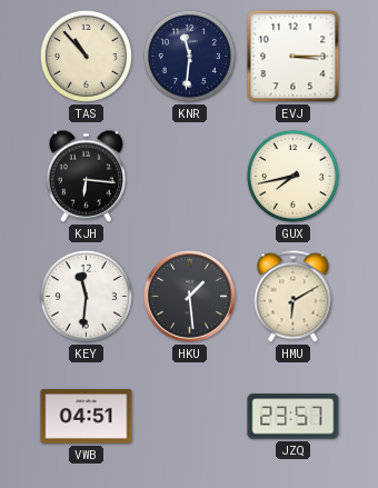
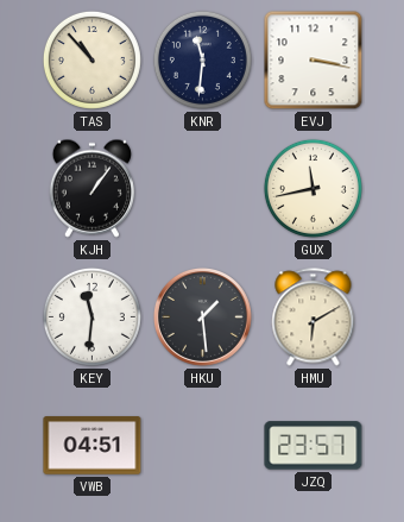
EVJ: 3:15 -> 3:17
KJH: 6:16 -> 1:06
GUX: 7:43 -> 11:43
